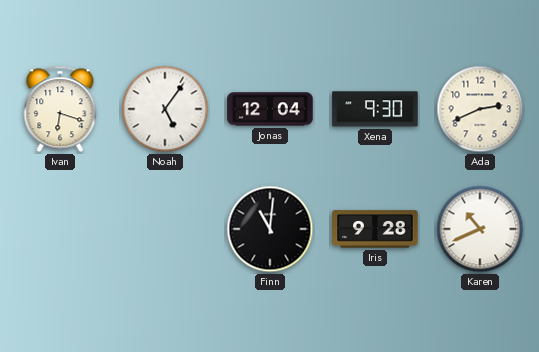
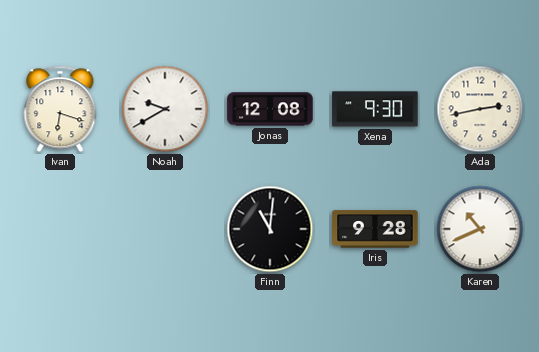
Noah: 5:06 -> 9:40
Jonas: 12:04 -> 12:08
Ada: 2:41 -> 2:43
